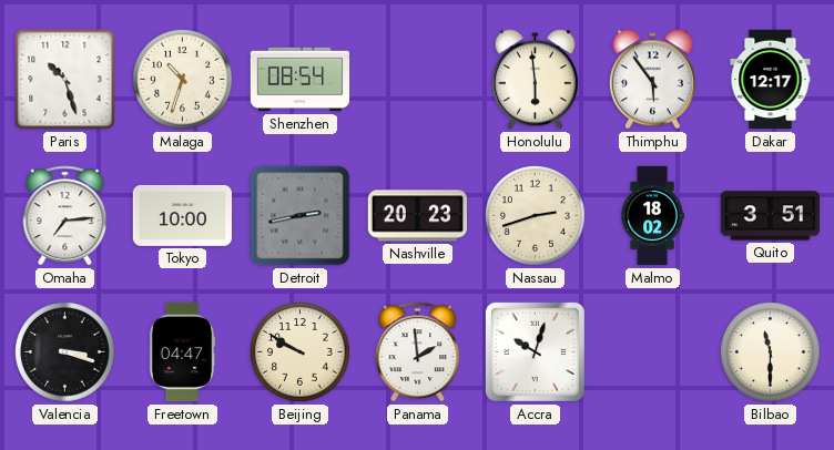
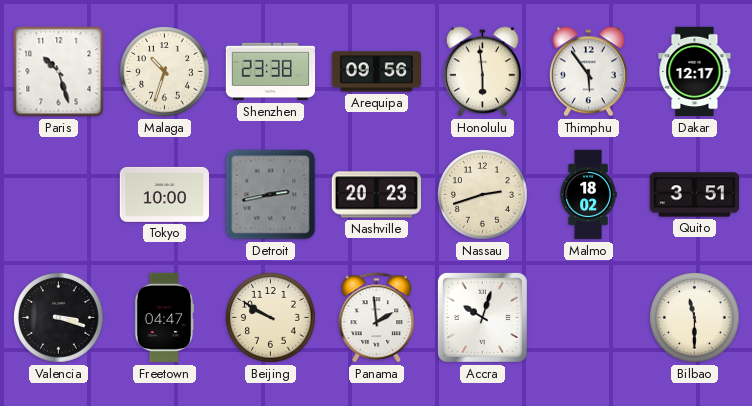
Shenzhen: 08:54 -> 23:38
Arequipa: none -> 09:56
Omaha: 7:14 -> none
